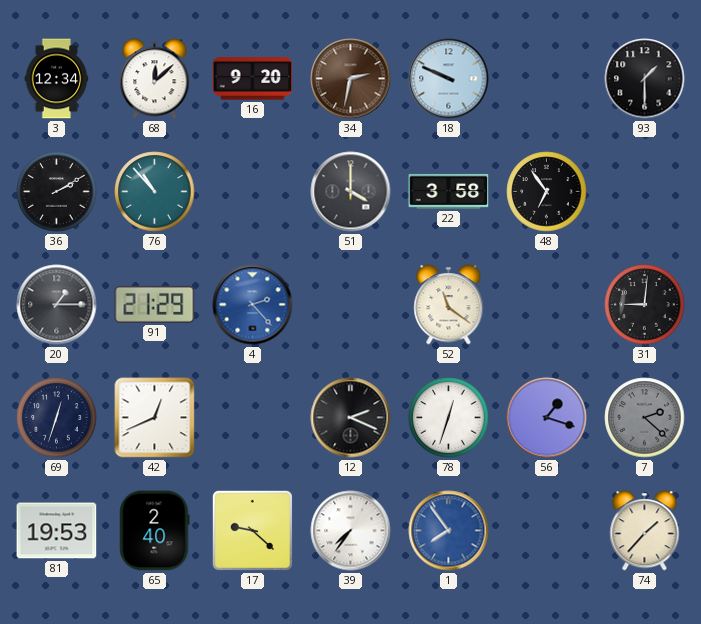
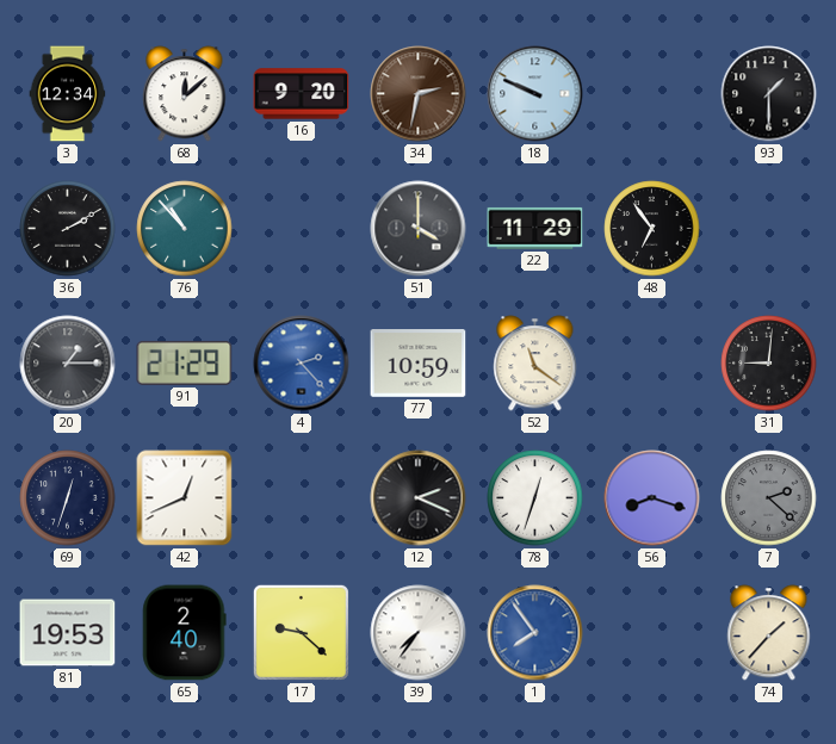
22: 3:58 -> 11:29
77: none -> 10:59
56: 1:18 -> 8:18
